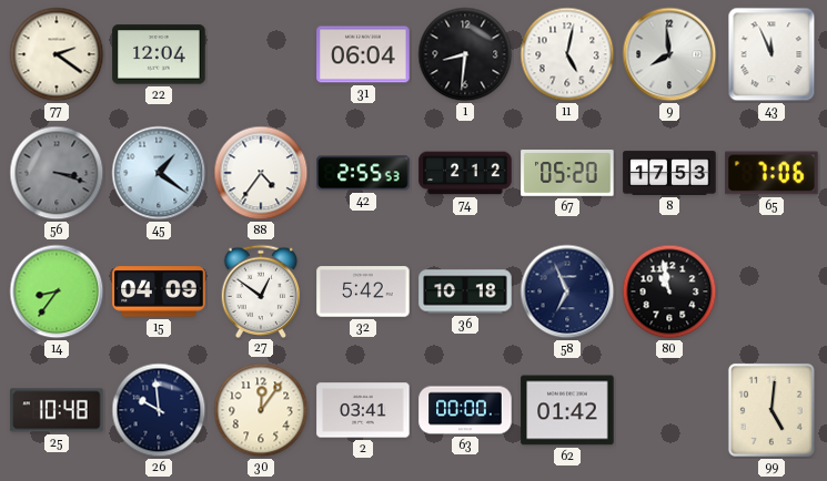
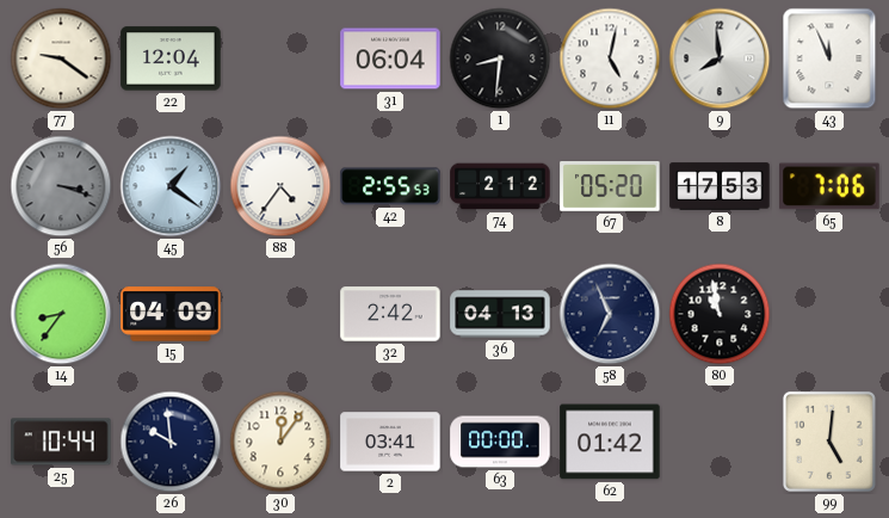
77: 2:21 -> 9:21
27: 12:51 -> none
32: 5:42 -> 2:42
36: 10:18 -> 04:13
25: 10:48 -> 10:44
